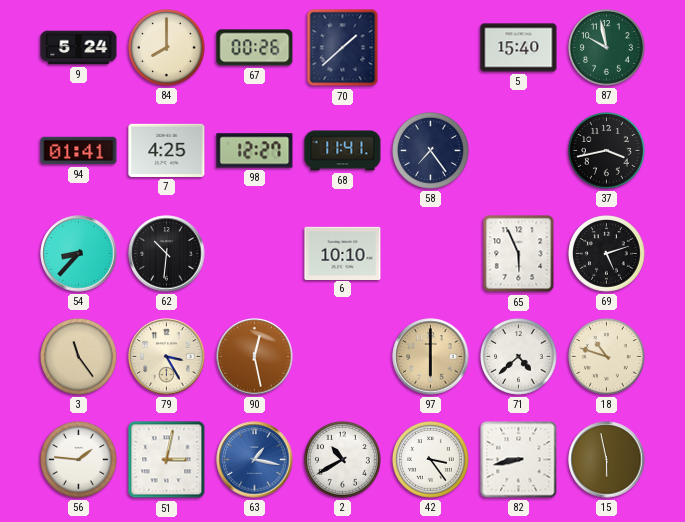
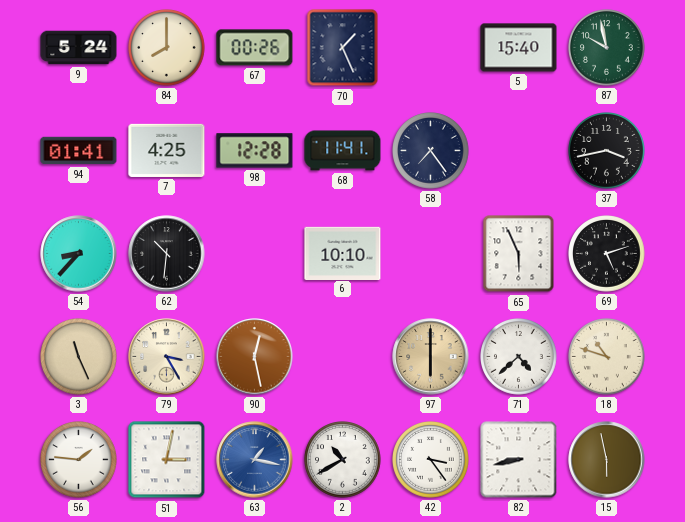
70: 1:38 -> 1:26
98: 12:27 -> 12:28
3: 11:24 -> 11:26
